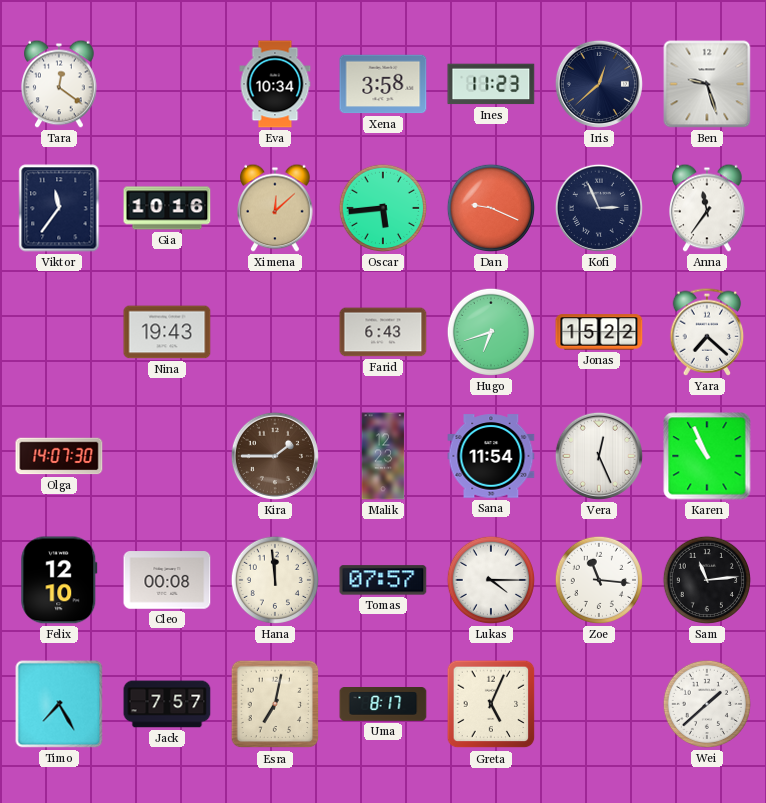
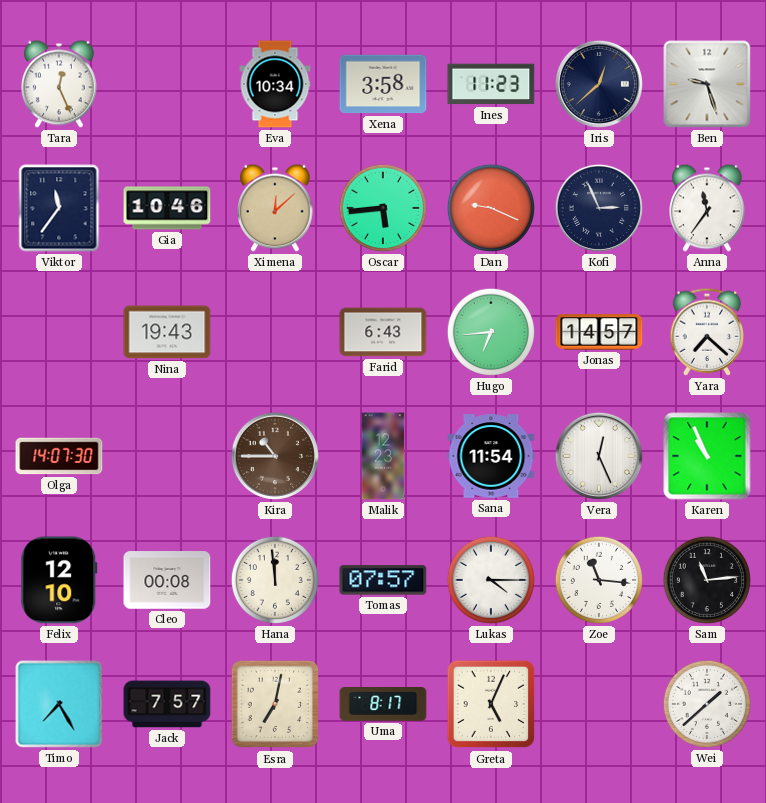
Tara: 12:21 -> 12:26
Gia: 10:16 -> 10:46
Hugo: 6:42 -> 6:44
Jonas: 15:22 -> 14:57
Kira: 1:45 -> 10:45
